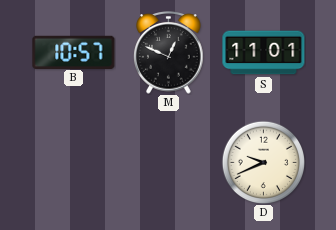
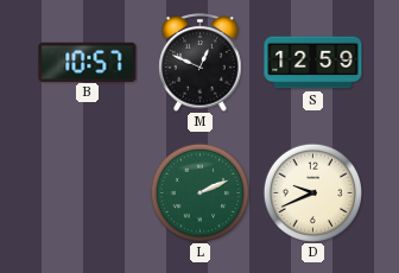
S: 11:01 -> 12:59
L: none -> 2:11
